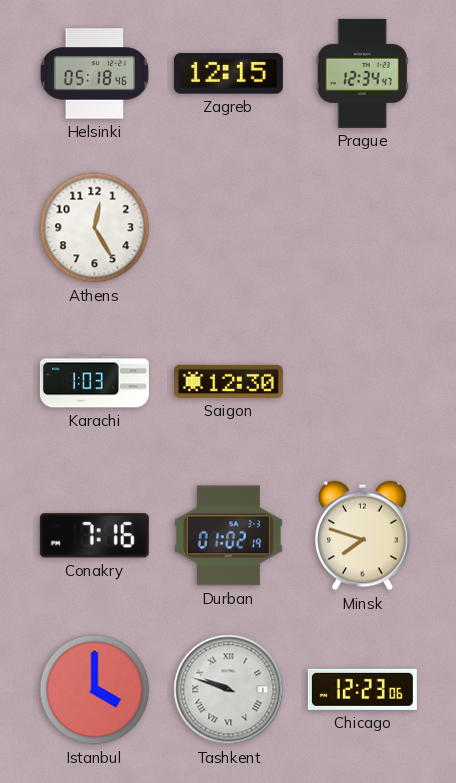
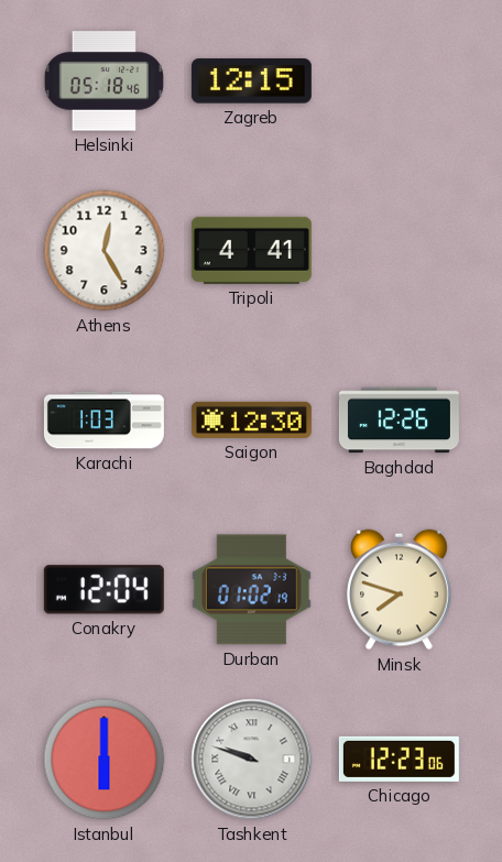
Prague: 12:34 -> none
Tripoli: none -> 4:41
Baghdad: none -> 12:26
Conakry: 7:16 -> 12:04
Istanbul: 4:00 -> 6:00
